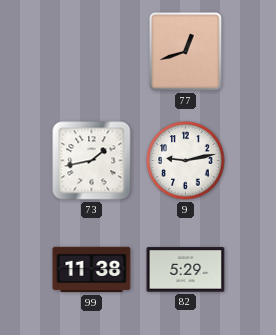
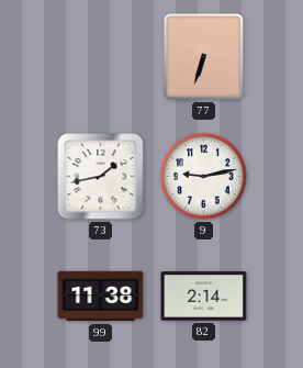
77: 12:42 -> 6:33
82: 5:29 -> 2:14
